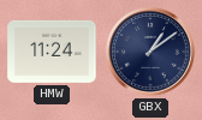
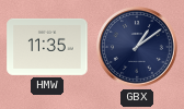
HMW: 11:24 -> 11:35
